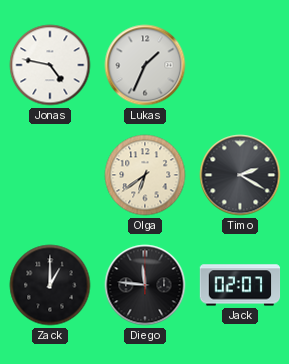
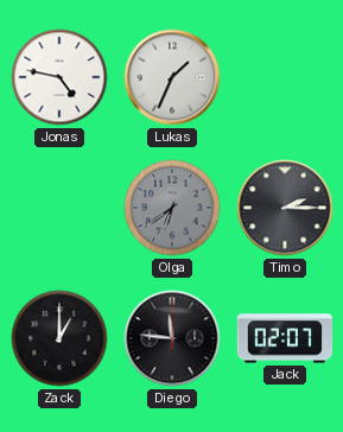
Olga dial: cream -> grey
Timo: 2:20 -> 2:15
